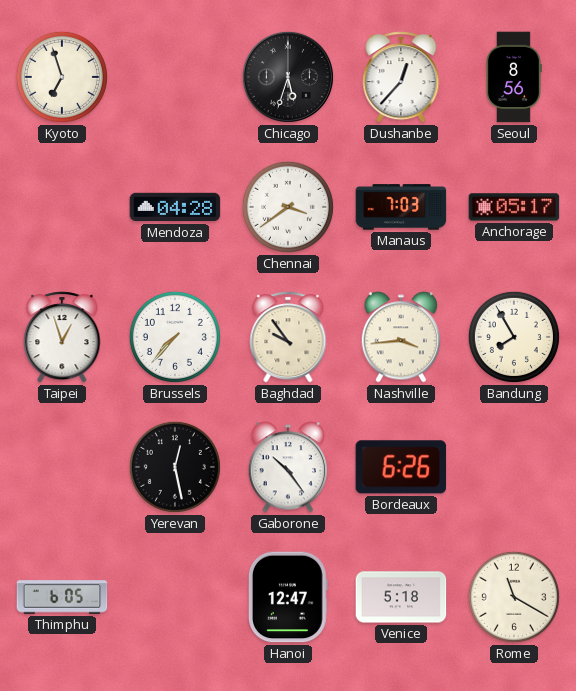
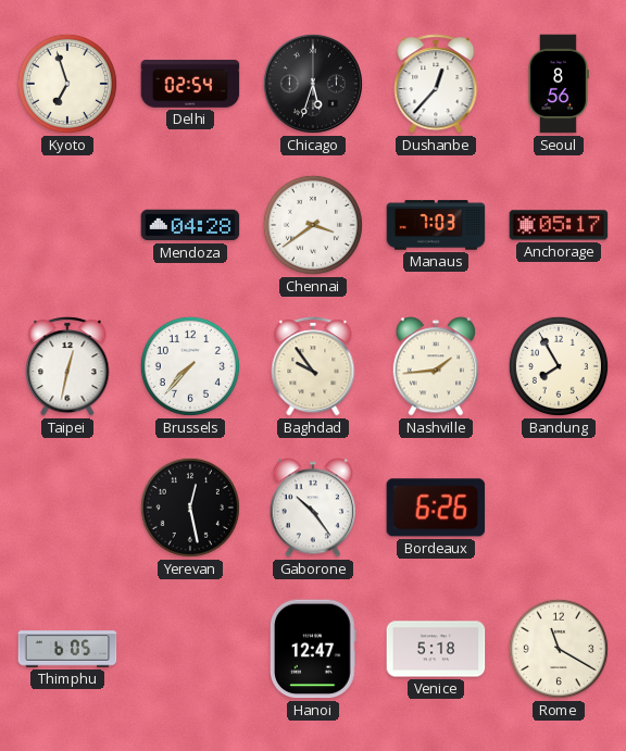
Delhi: none -> 02:54
Taipei: 12:57 -> 12:32
Nashville: 3:44 -> 1:44
